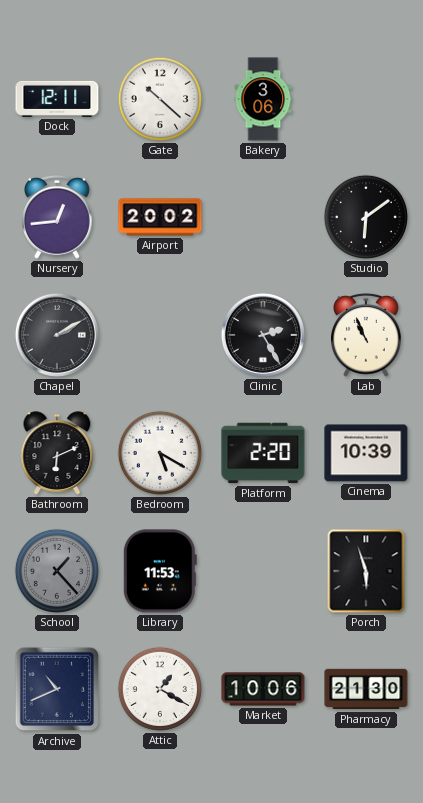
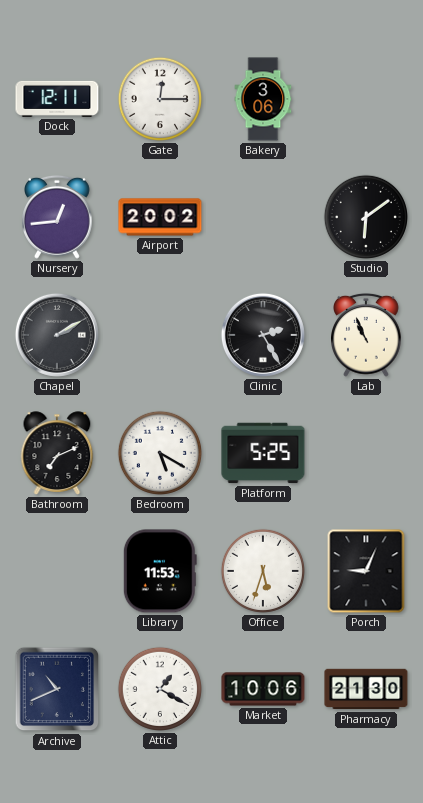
Gate: 10:22 -> 12:15
Bathroom: 6:11 -> 7:11
Platform: 2:20 -> 5:25
Cinema: 10:39 -> none
School: 1:23 -> none
Office: none -> 5:33
Porch: 5:57 -> 9:04
